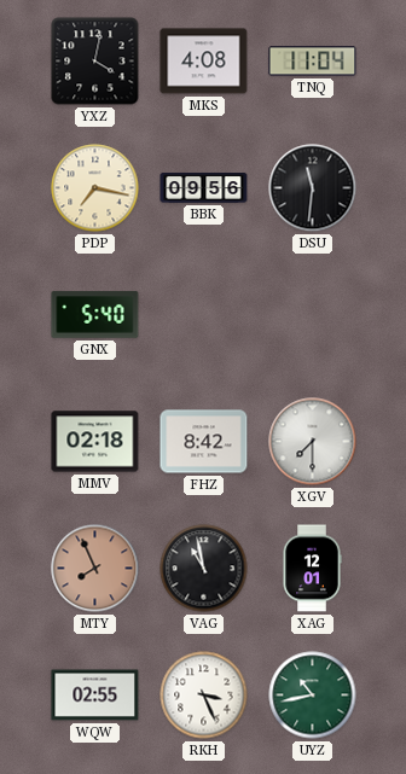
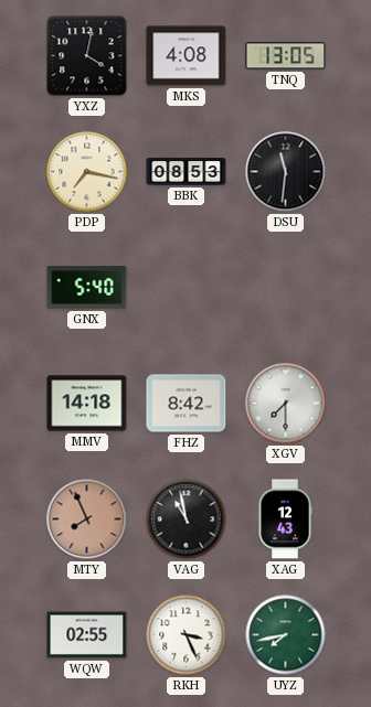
TNQ: 11:04 -> 13:05
BBK: 09:56 -> 08:53
MMV: 02:18 -> 14:18
XAG: 12:01 -> 12:43
UYZ: 10:43 -> 7:43
